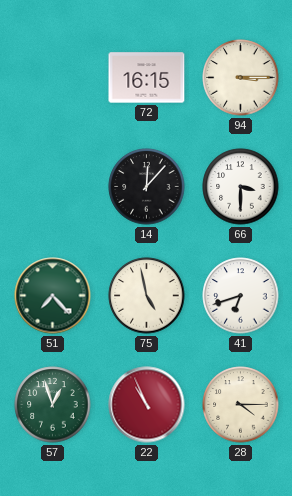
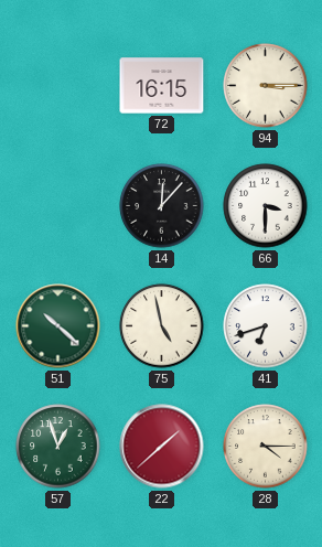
51: 7:23 -> 10:22
22: 10:56 -> 1:38
